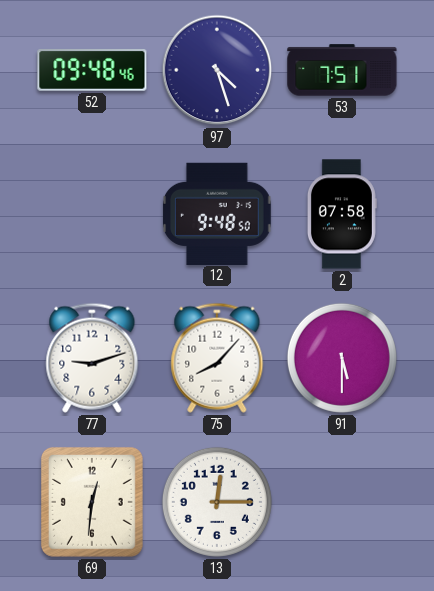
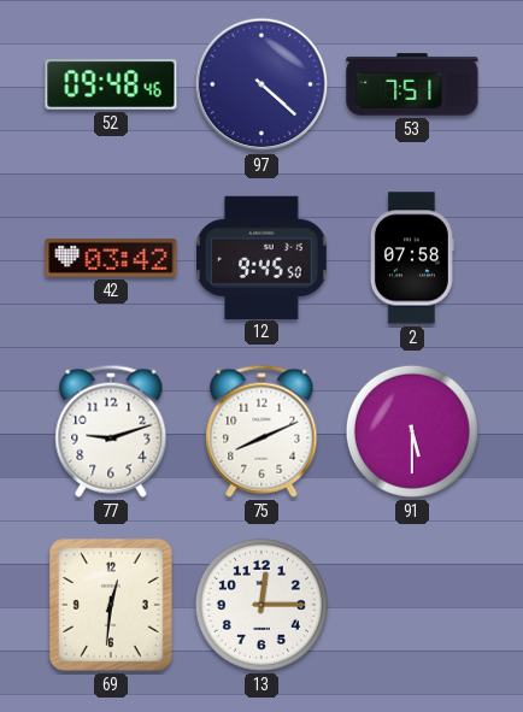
97: 4:27 -> 4:22
42: none -> 03:42
12: 9:48 -> 9:45
75: 8:07 -> 8:11
